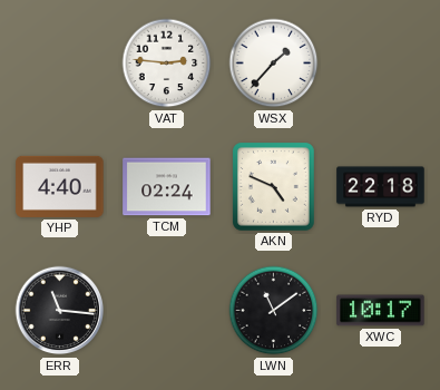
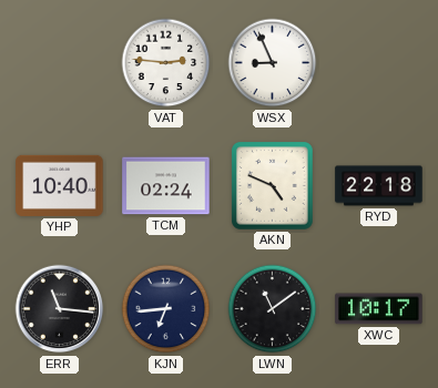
WSX: 1:37 -> 8:56
YHP: 4:40 -> 10:40
KJN: none -> 6:44
